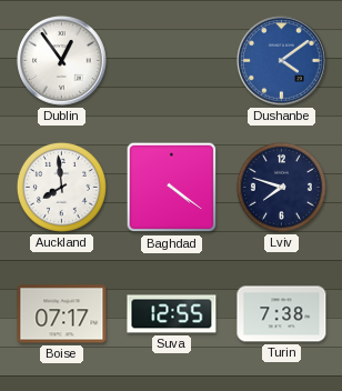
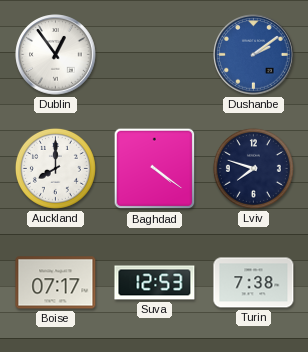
Dushanbe: 4:09 -> 2:09
Auckland: 7:59 -> 8:00
Suva: 12:55 -> 12:53
